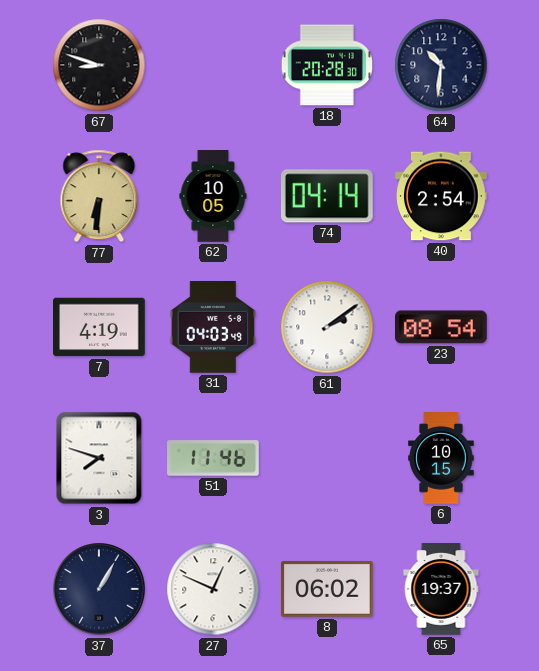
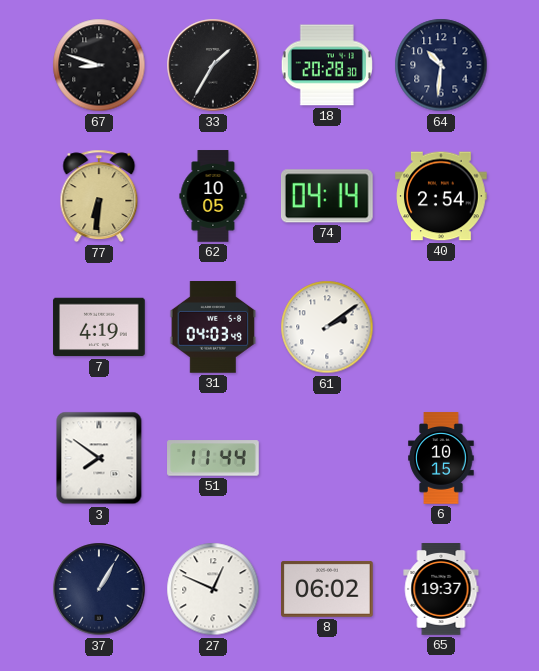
33: none -> 1:35
23: 08:54 -> none
3: 7:48 -> 7:51
51: 11:46 -> 11:44
